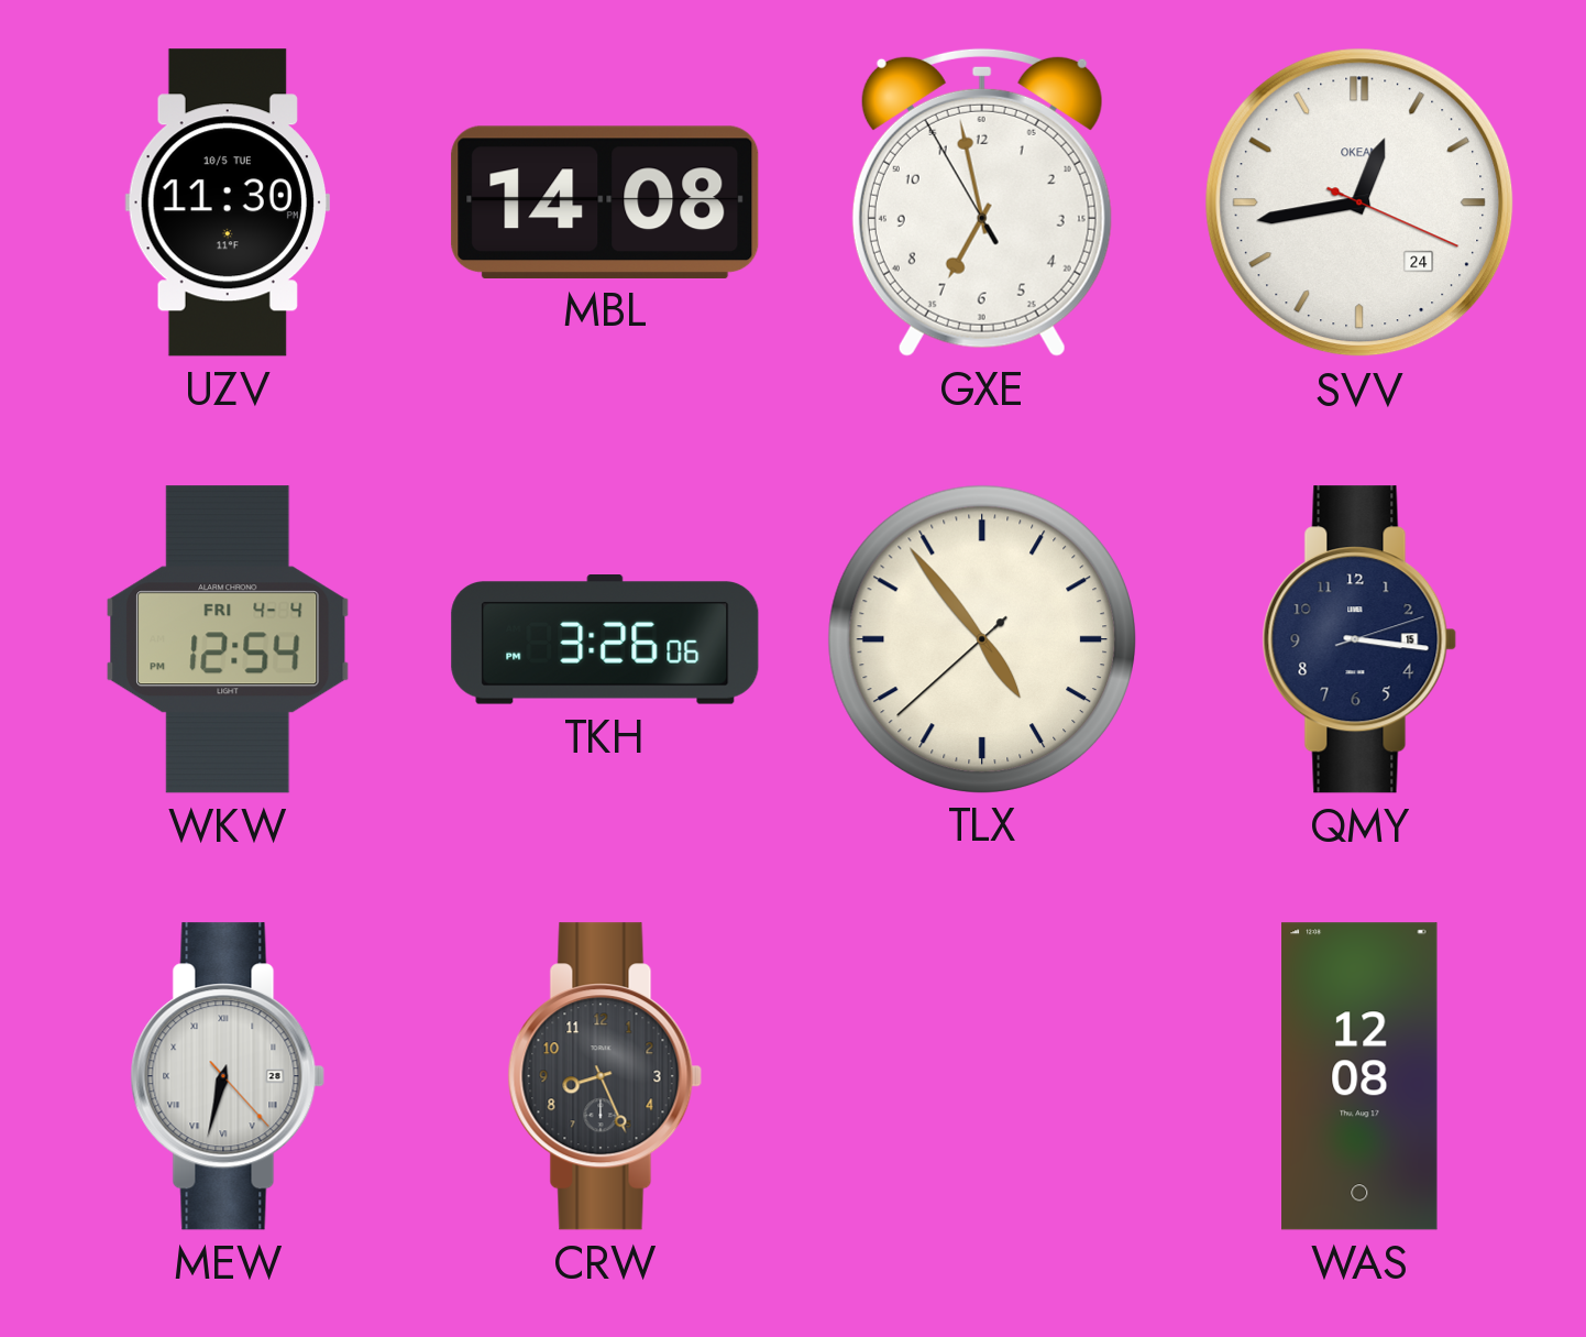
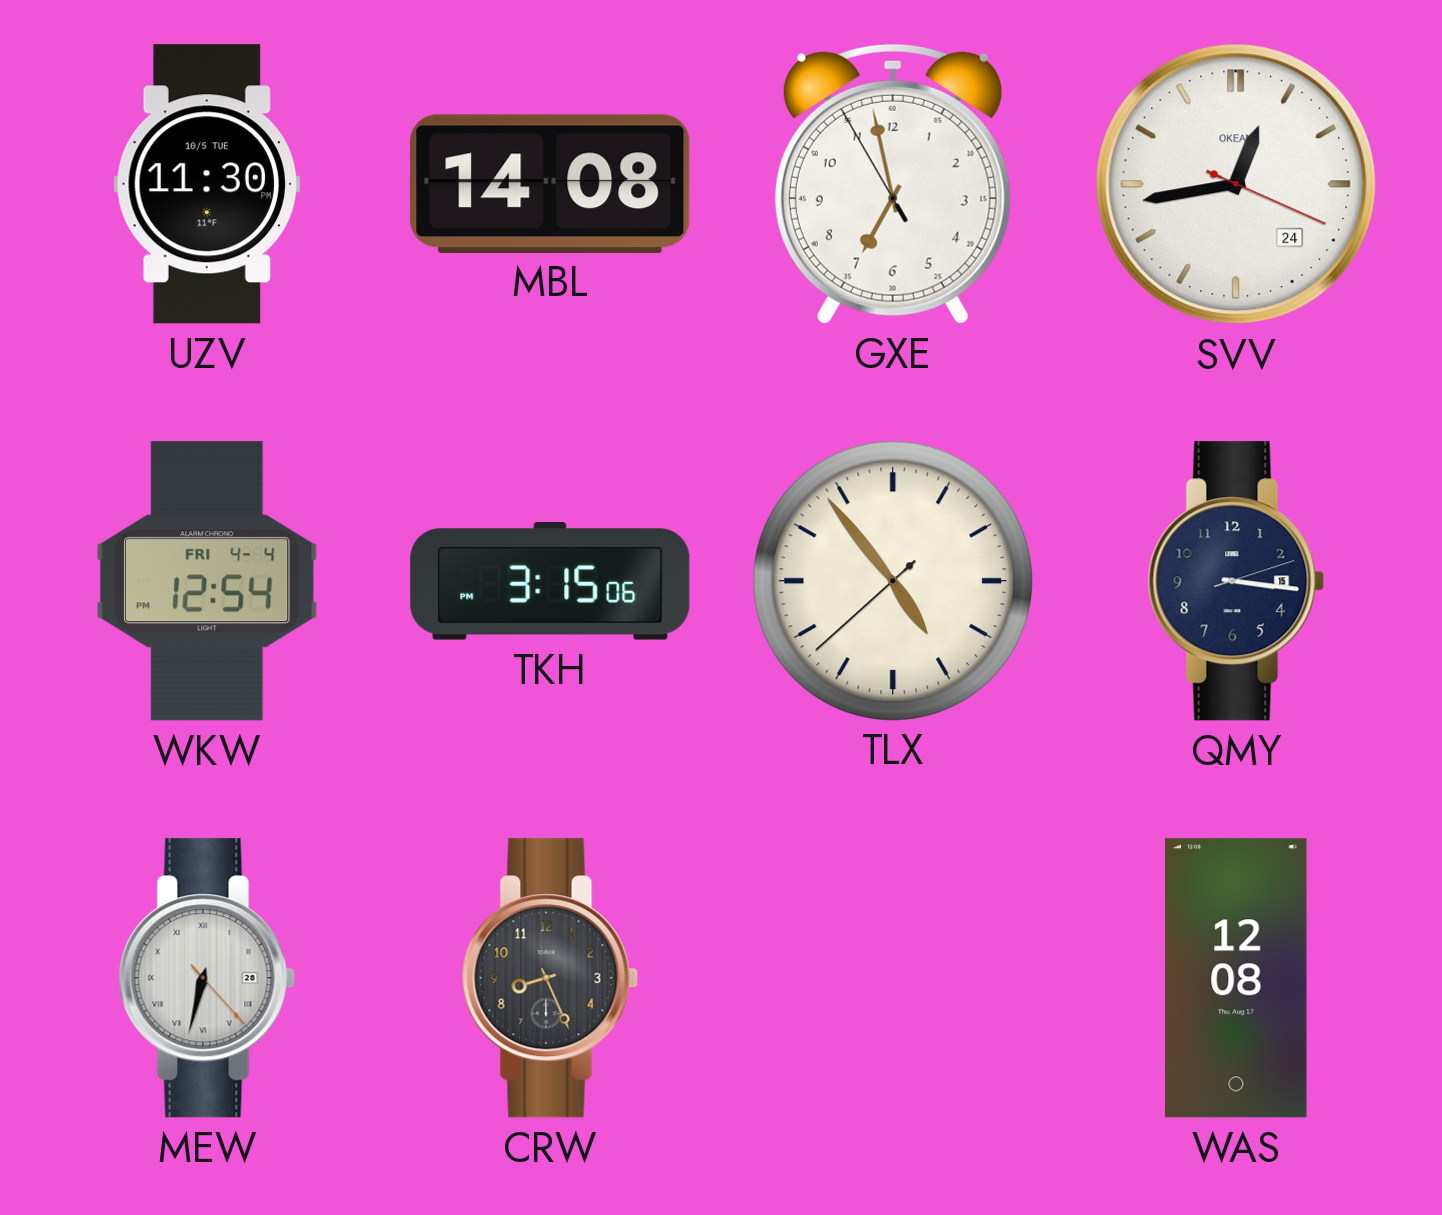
TKH: 3:26 -> 3:15
